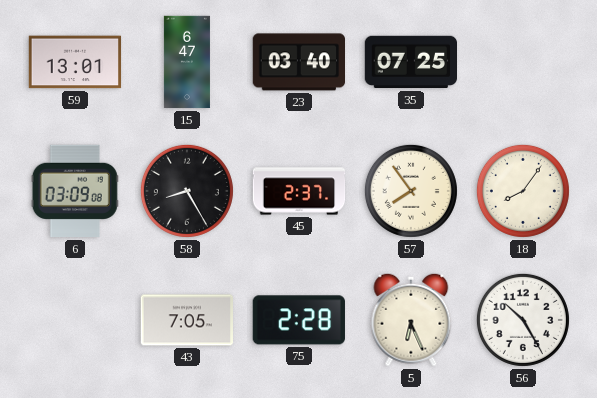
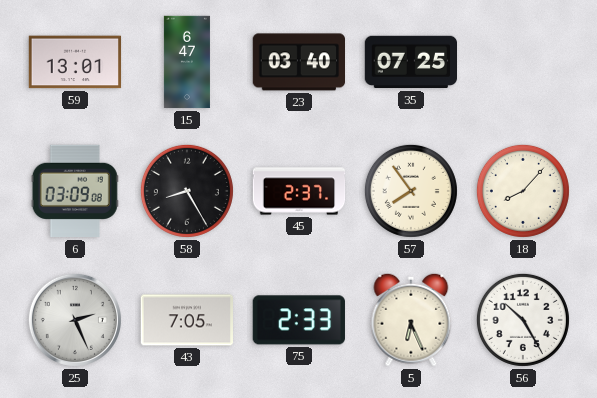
18: 8:06 -> 8:07
25: none -> 2:26
75: 2:28 -> 2:33
